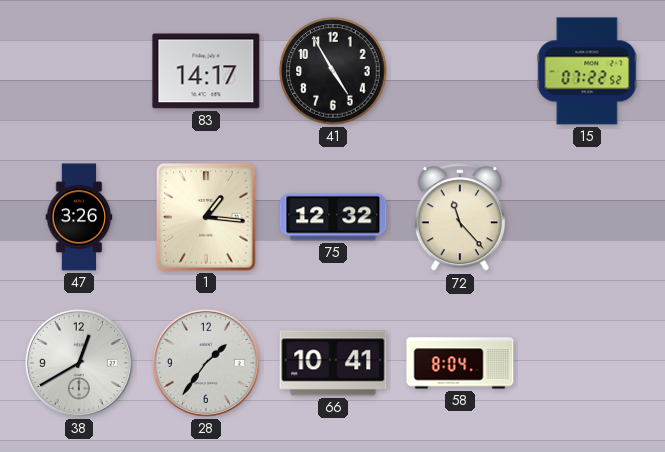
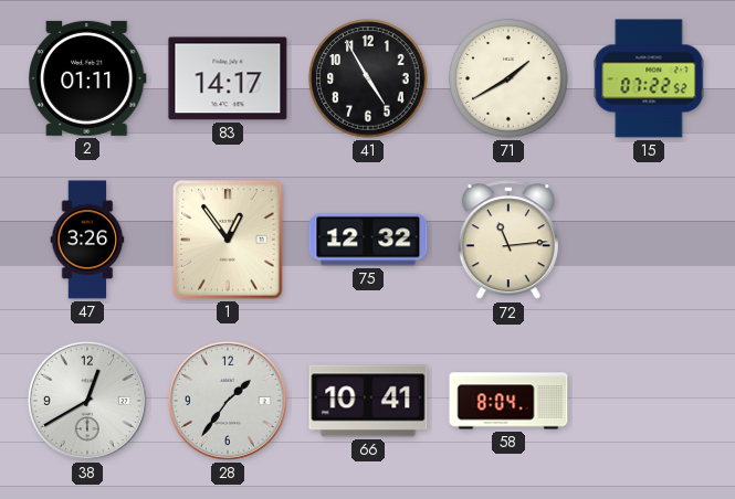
2: none -> 01:11
71: none -> 1:40
1: 1:16 -> 12:54
72: 11:23 -> 11:14
